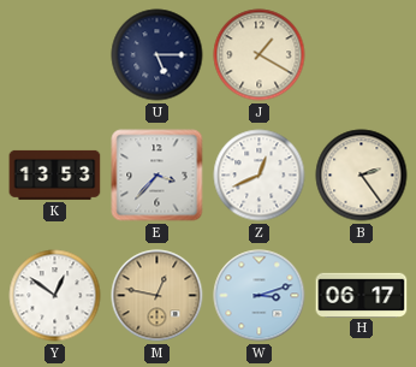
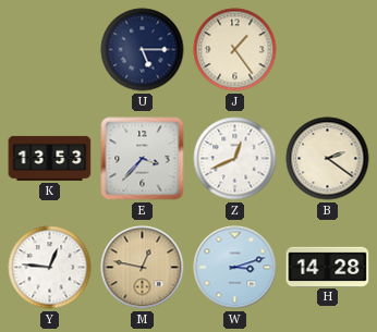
J: 1:20 -> 1:24
B: 2:24 -> 2:21
Y: 12:51 -> 12:46
H: 06:17 -> 14:28
